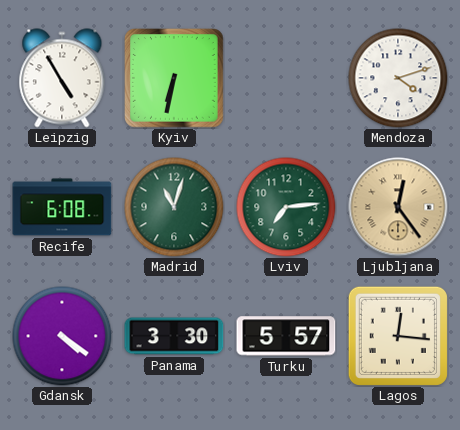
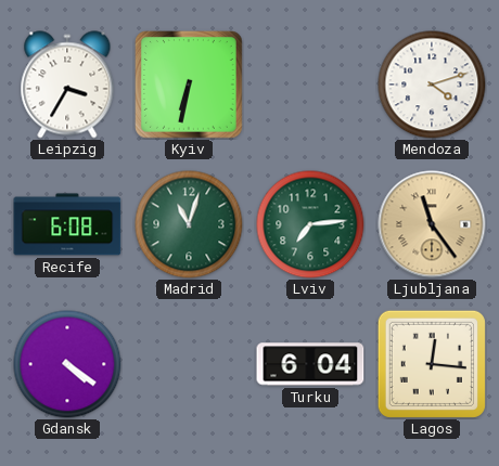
Leipzig: 4:55 -> 3:35
Ljubljana: 12:24 -> 11:24
Panama: 3:30 -> none
Turku: 5:57 -> 6:04
